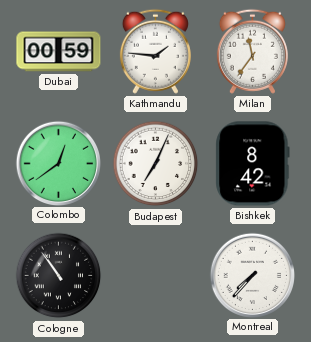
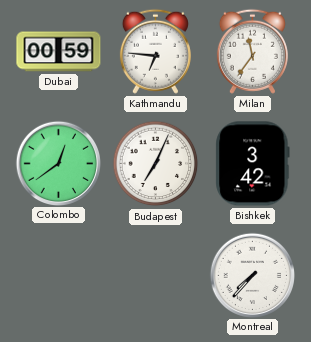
Kathmandu: 1:46 -> 6:46
Bishkek: 8:42 -> 3:42
Cologne: 10:54 -> none
